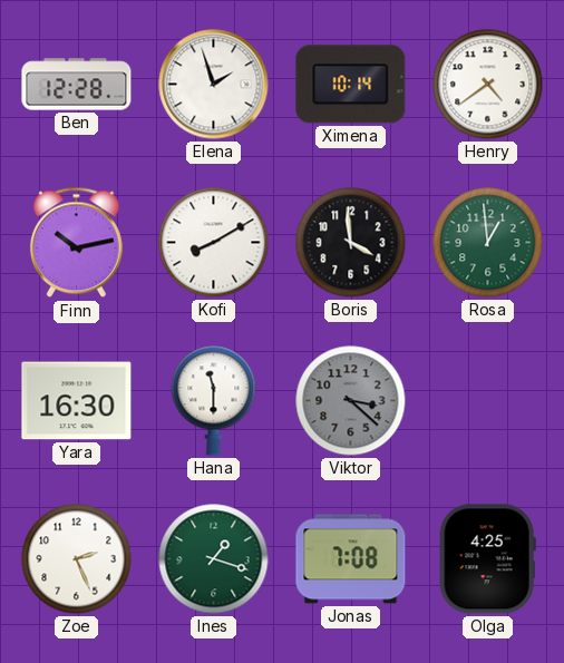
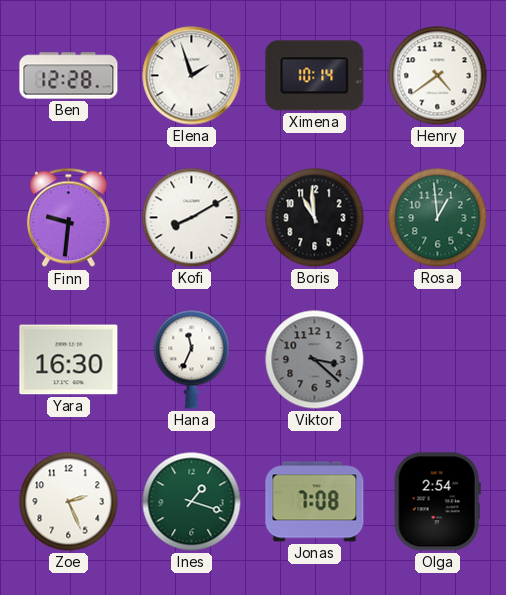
Finn: 10:13 -> 9:31
Boris: 3:59 -> 10:59
Hana: 11:30 -> 11:34
Olga: 4:25 -> 2:54
